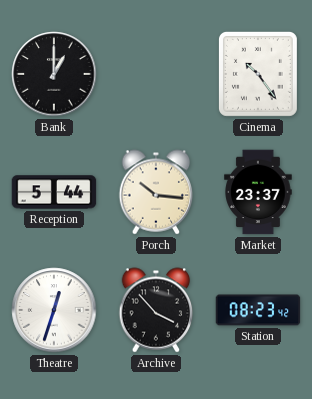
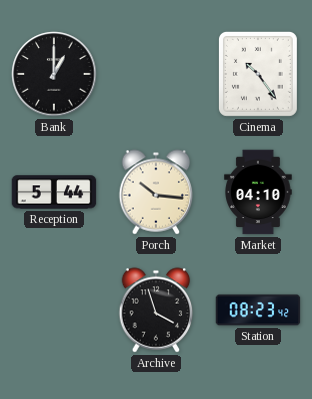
Market: 23:37 -> 04:10
Theatre: 12:33 -> none
Archive: 3:53 -> 3:57
